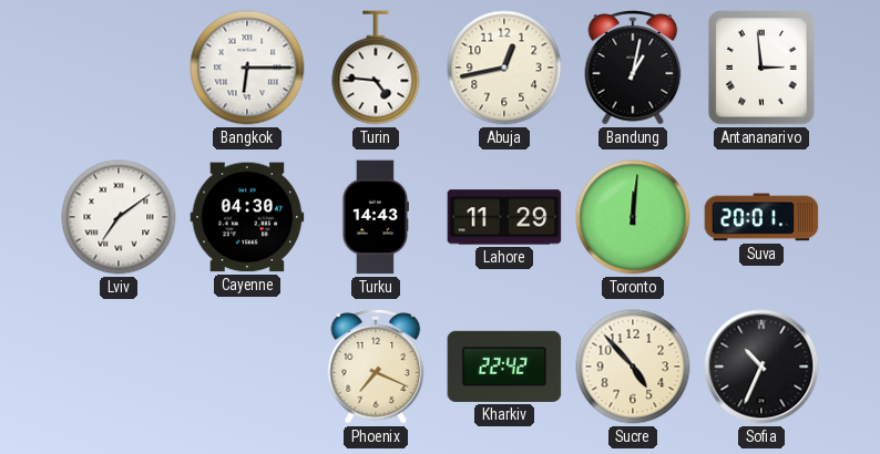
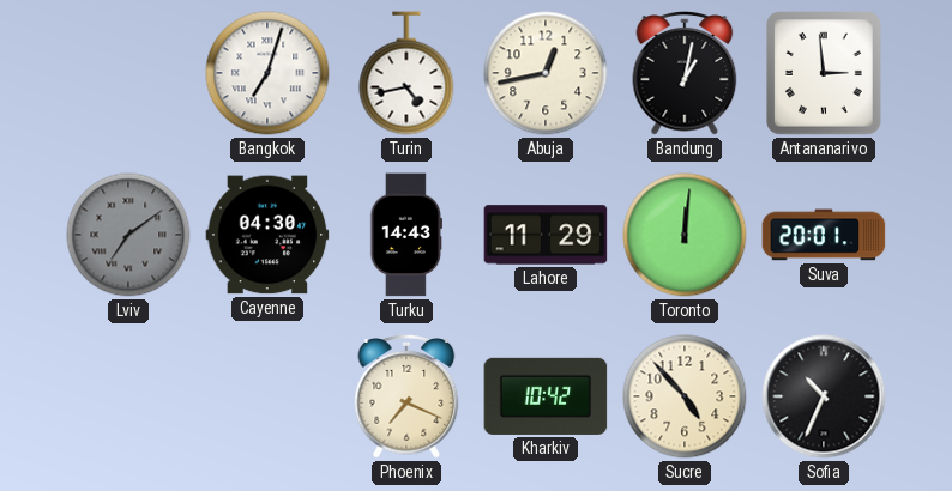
Bangkok: 6:15 -> 7:03
Turin: 4:46 -> 4:43
Lviv dial: white -> grey
Kharkiv: 22:42 -> 10:42
